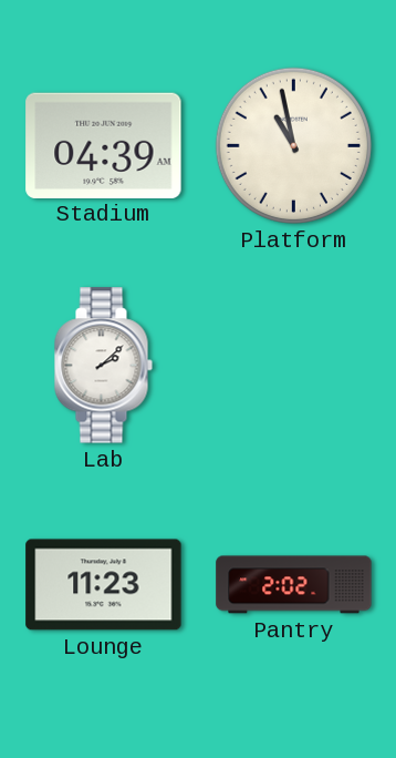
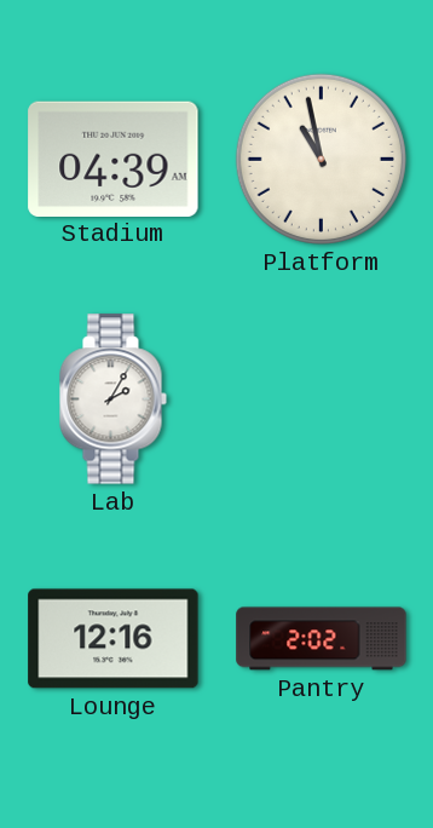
Lab: 2:08 -> 2:05
Lounge: 11:23 -> 12:16
